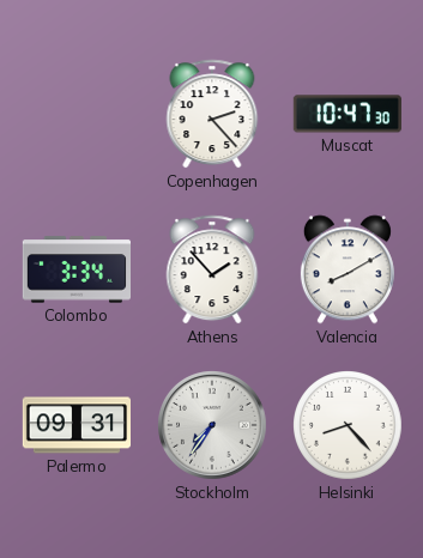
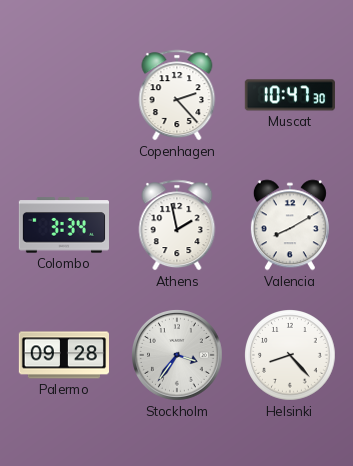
Athens: 1:53 -> 1:58
Palermo: 09:31 -> 09:28
Stockholm: 7:36 -> 3:36
